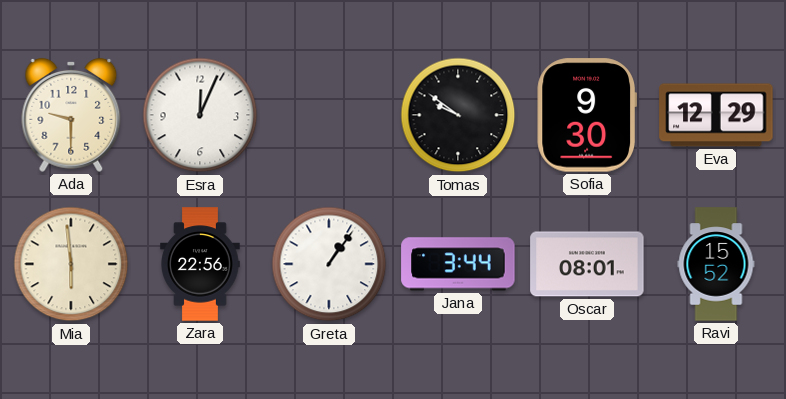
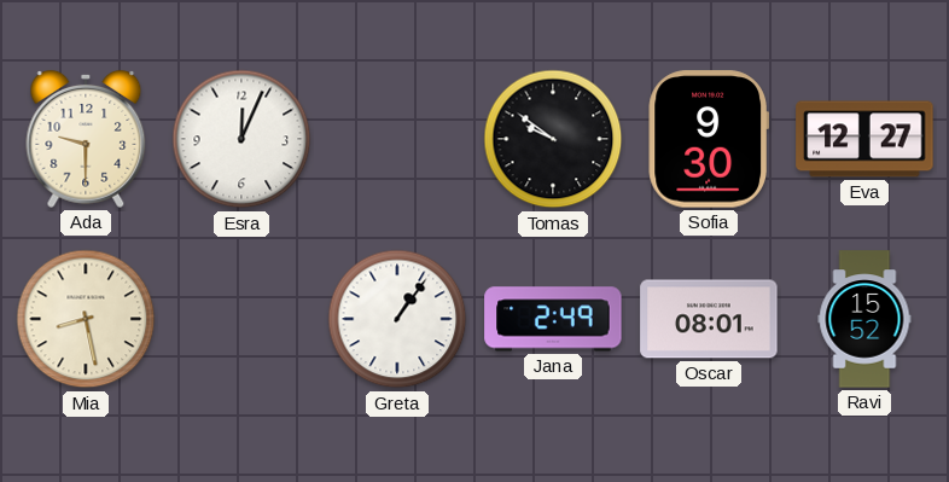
Eva: 12:29 -> 12:27
Mia: 5:59 -> 8:28
Zara: 22:56 -> none
Jana: 3:44 -> 2:49
